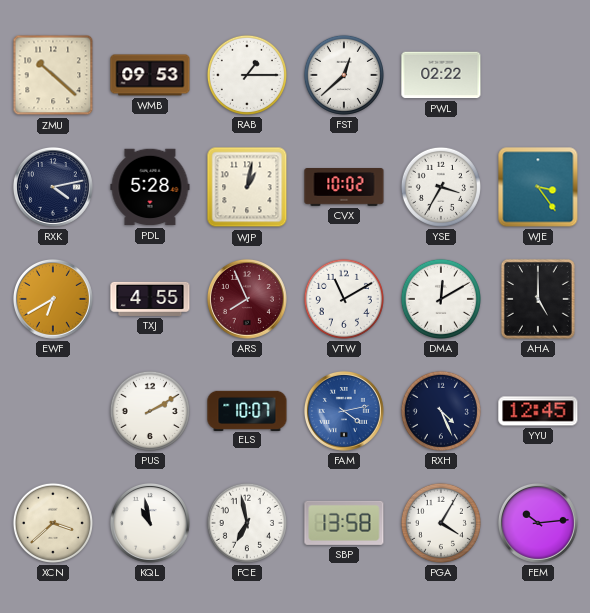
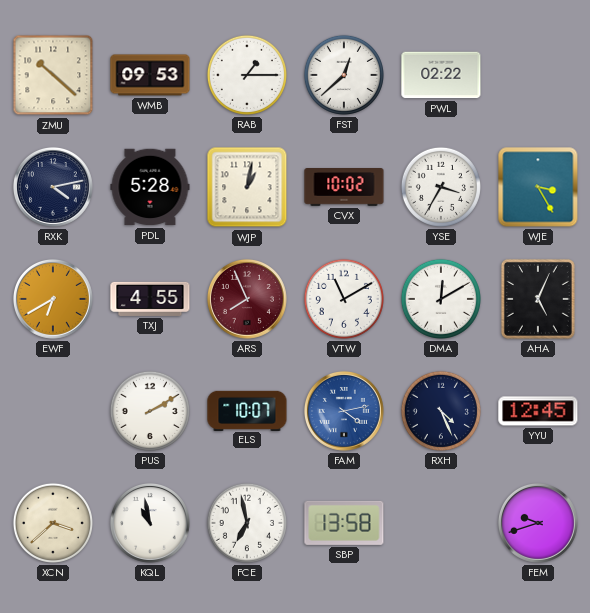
WJE: 3:24 -> 3:25
AHA: 5:00 -> 5:04
PGA: 4:05 -> none
FEM: 10:14 -> 9:42
